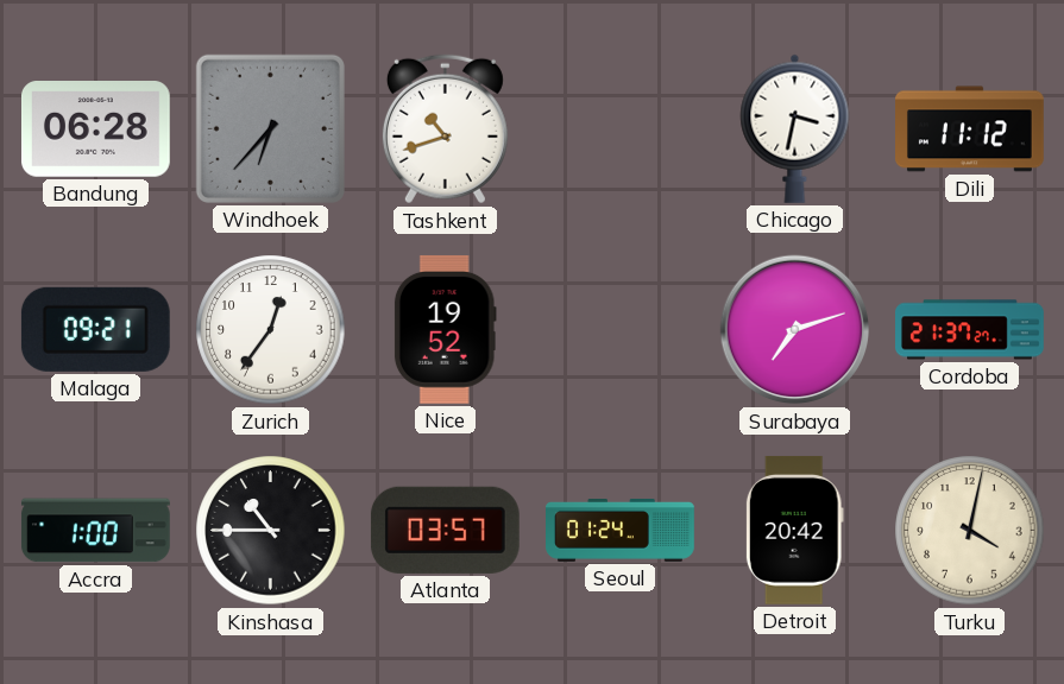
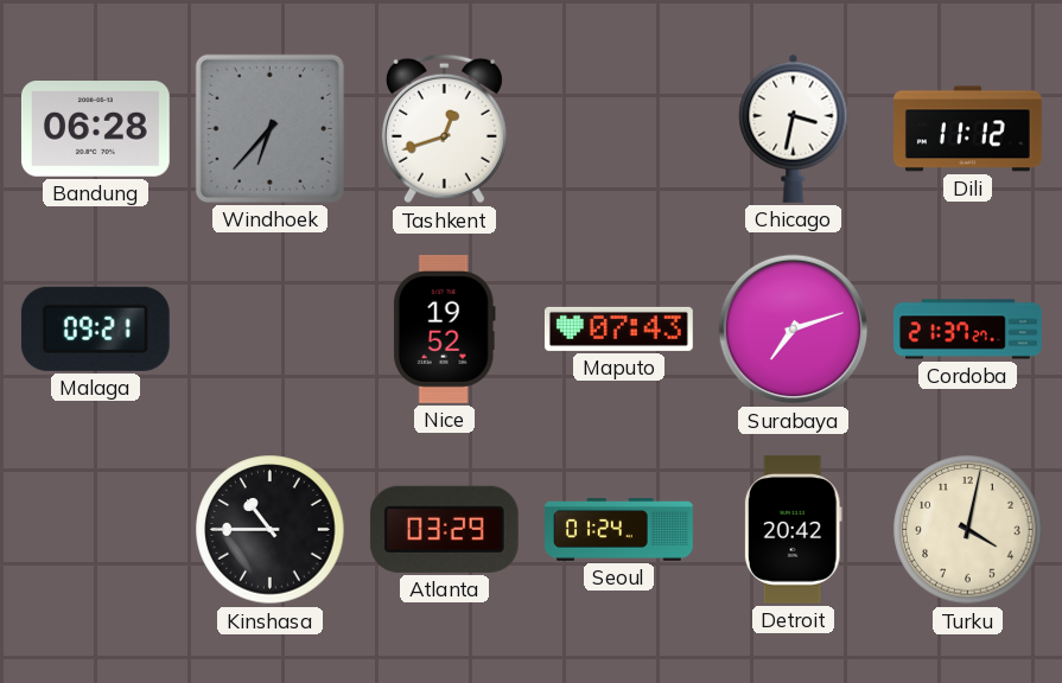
Tashkent: 10:42 -> 12:42
Zurich: 12:36 -> none
Maputo: none -> 07:43
Accra: 1:00 -> none
Atlanta: 03:57 -> 03:29
